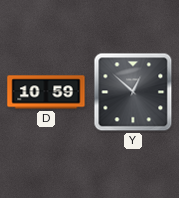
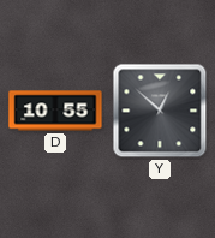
D: 10:59 -> 10:55
